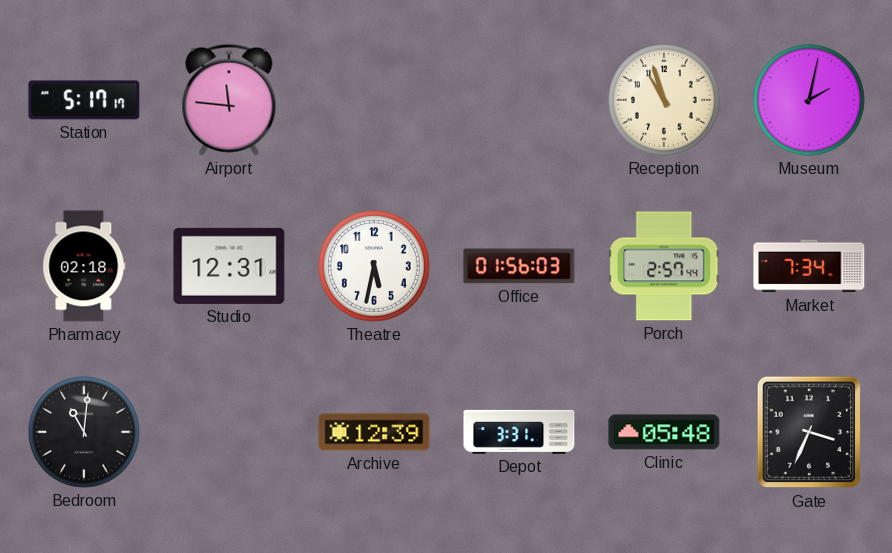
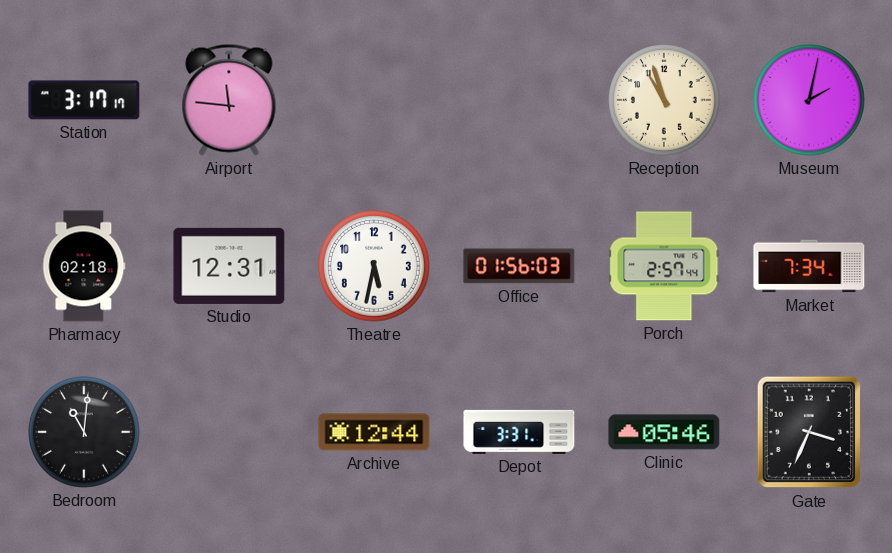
Station: 5:17 -> 3:17
Archive: 12:39 -> 12:44
Clinic: 05:48 -> 05:46
